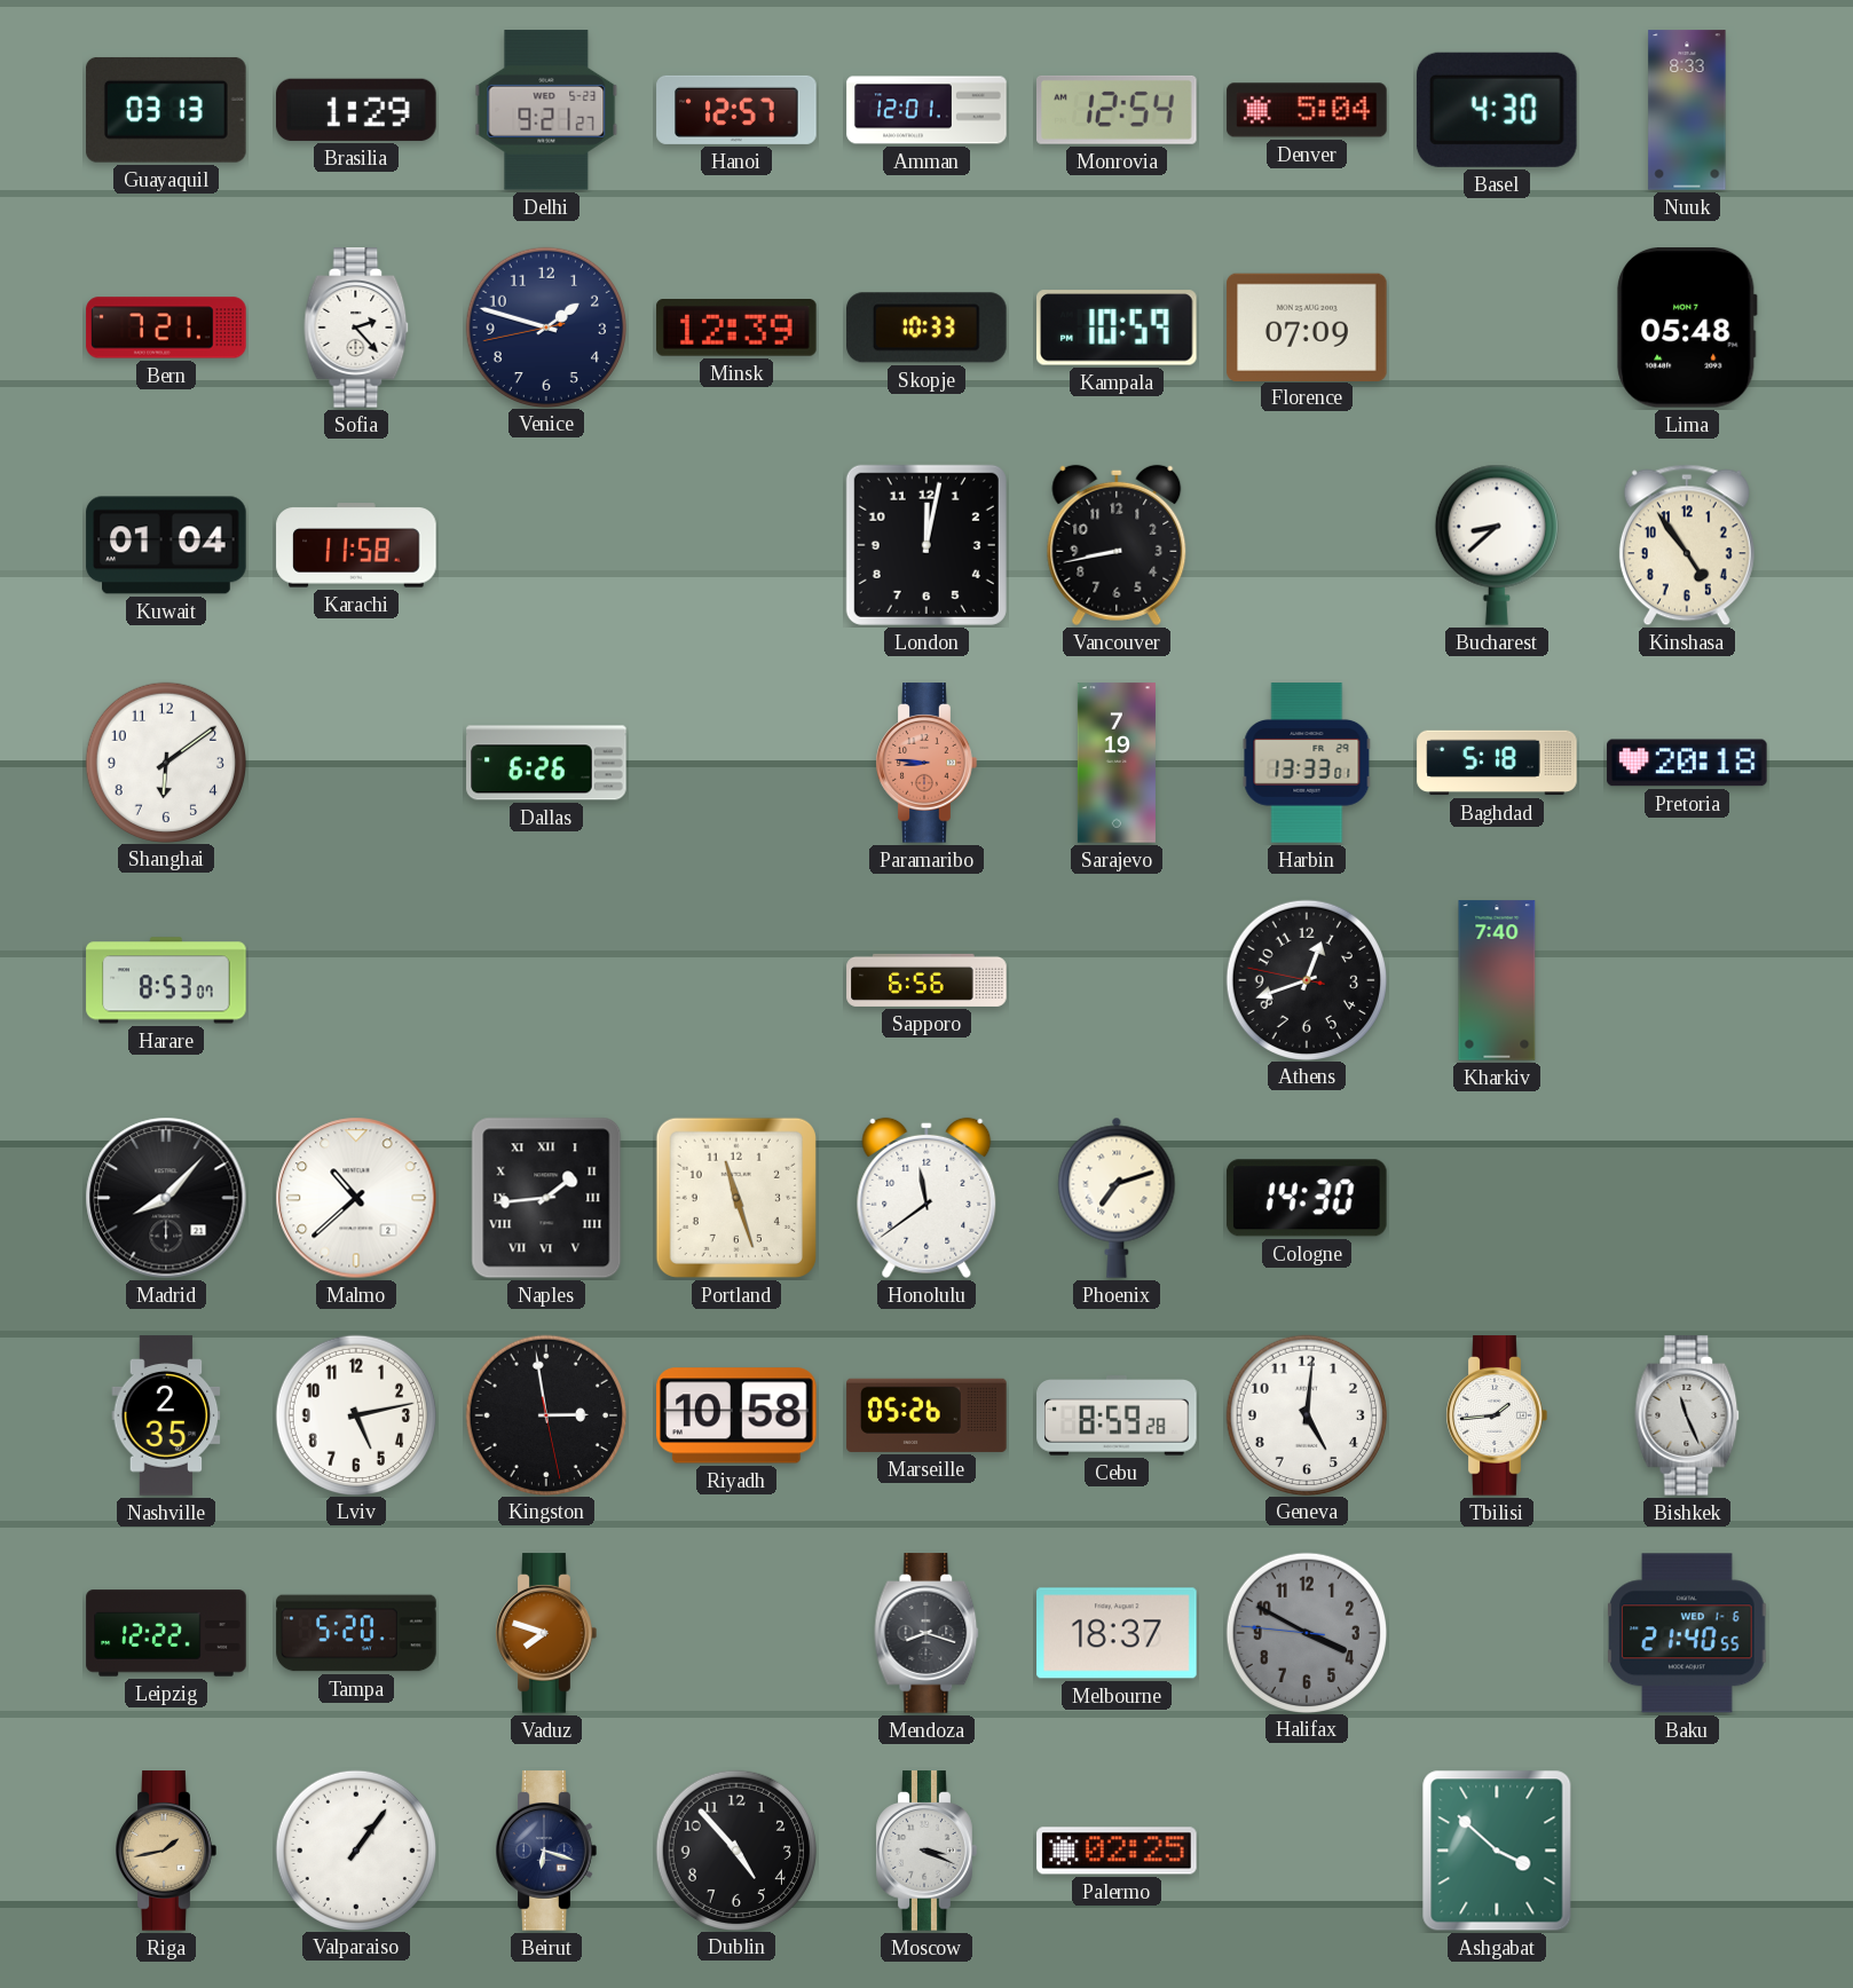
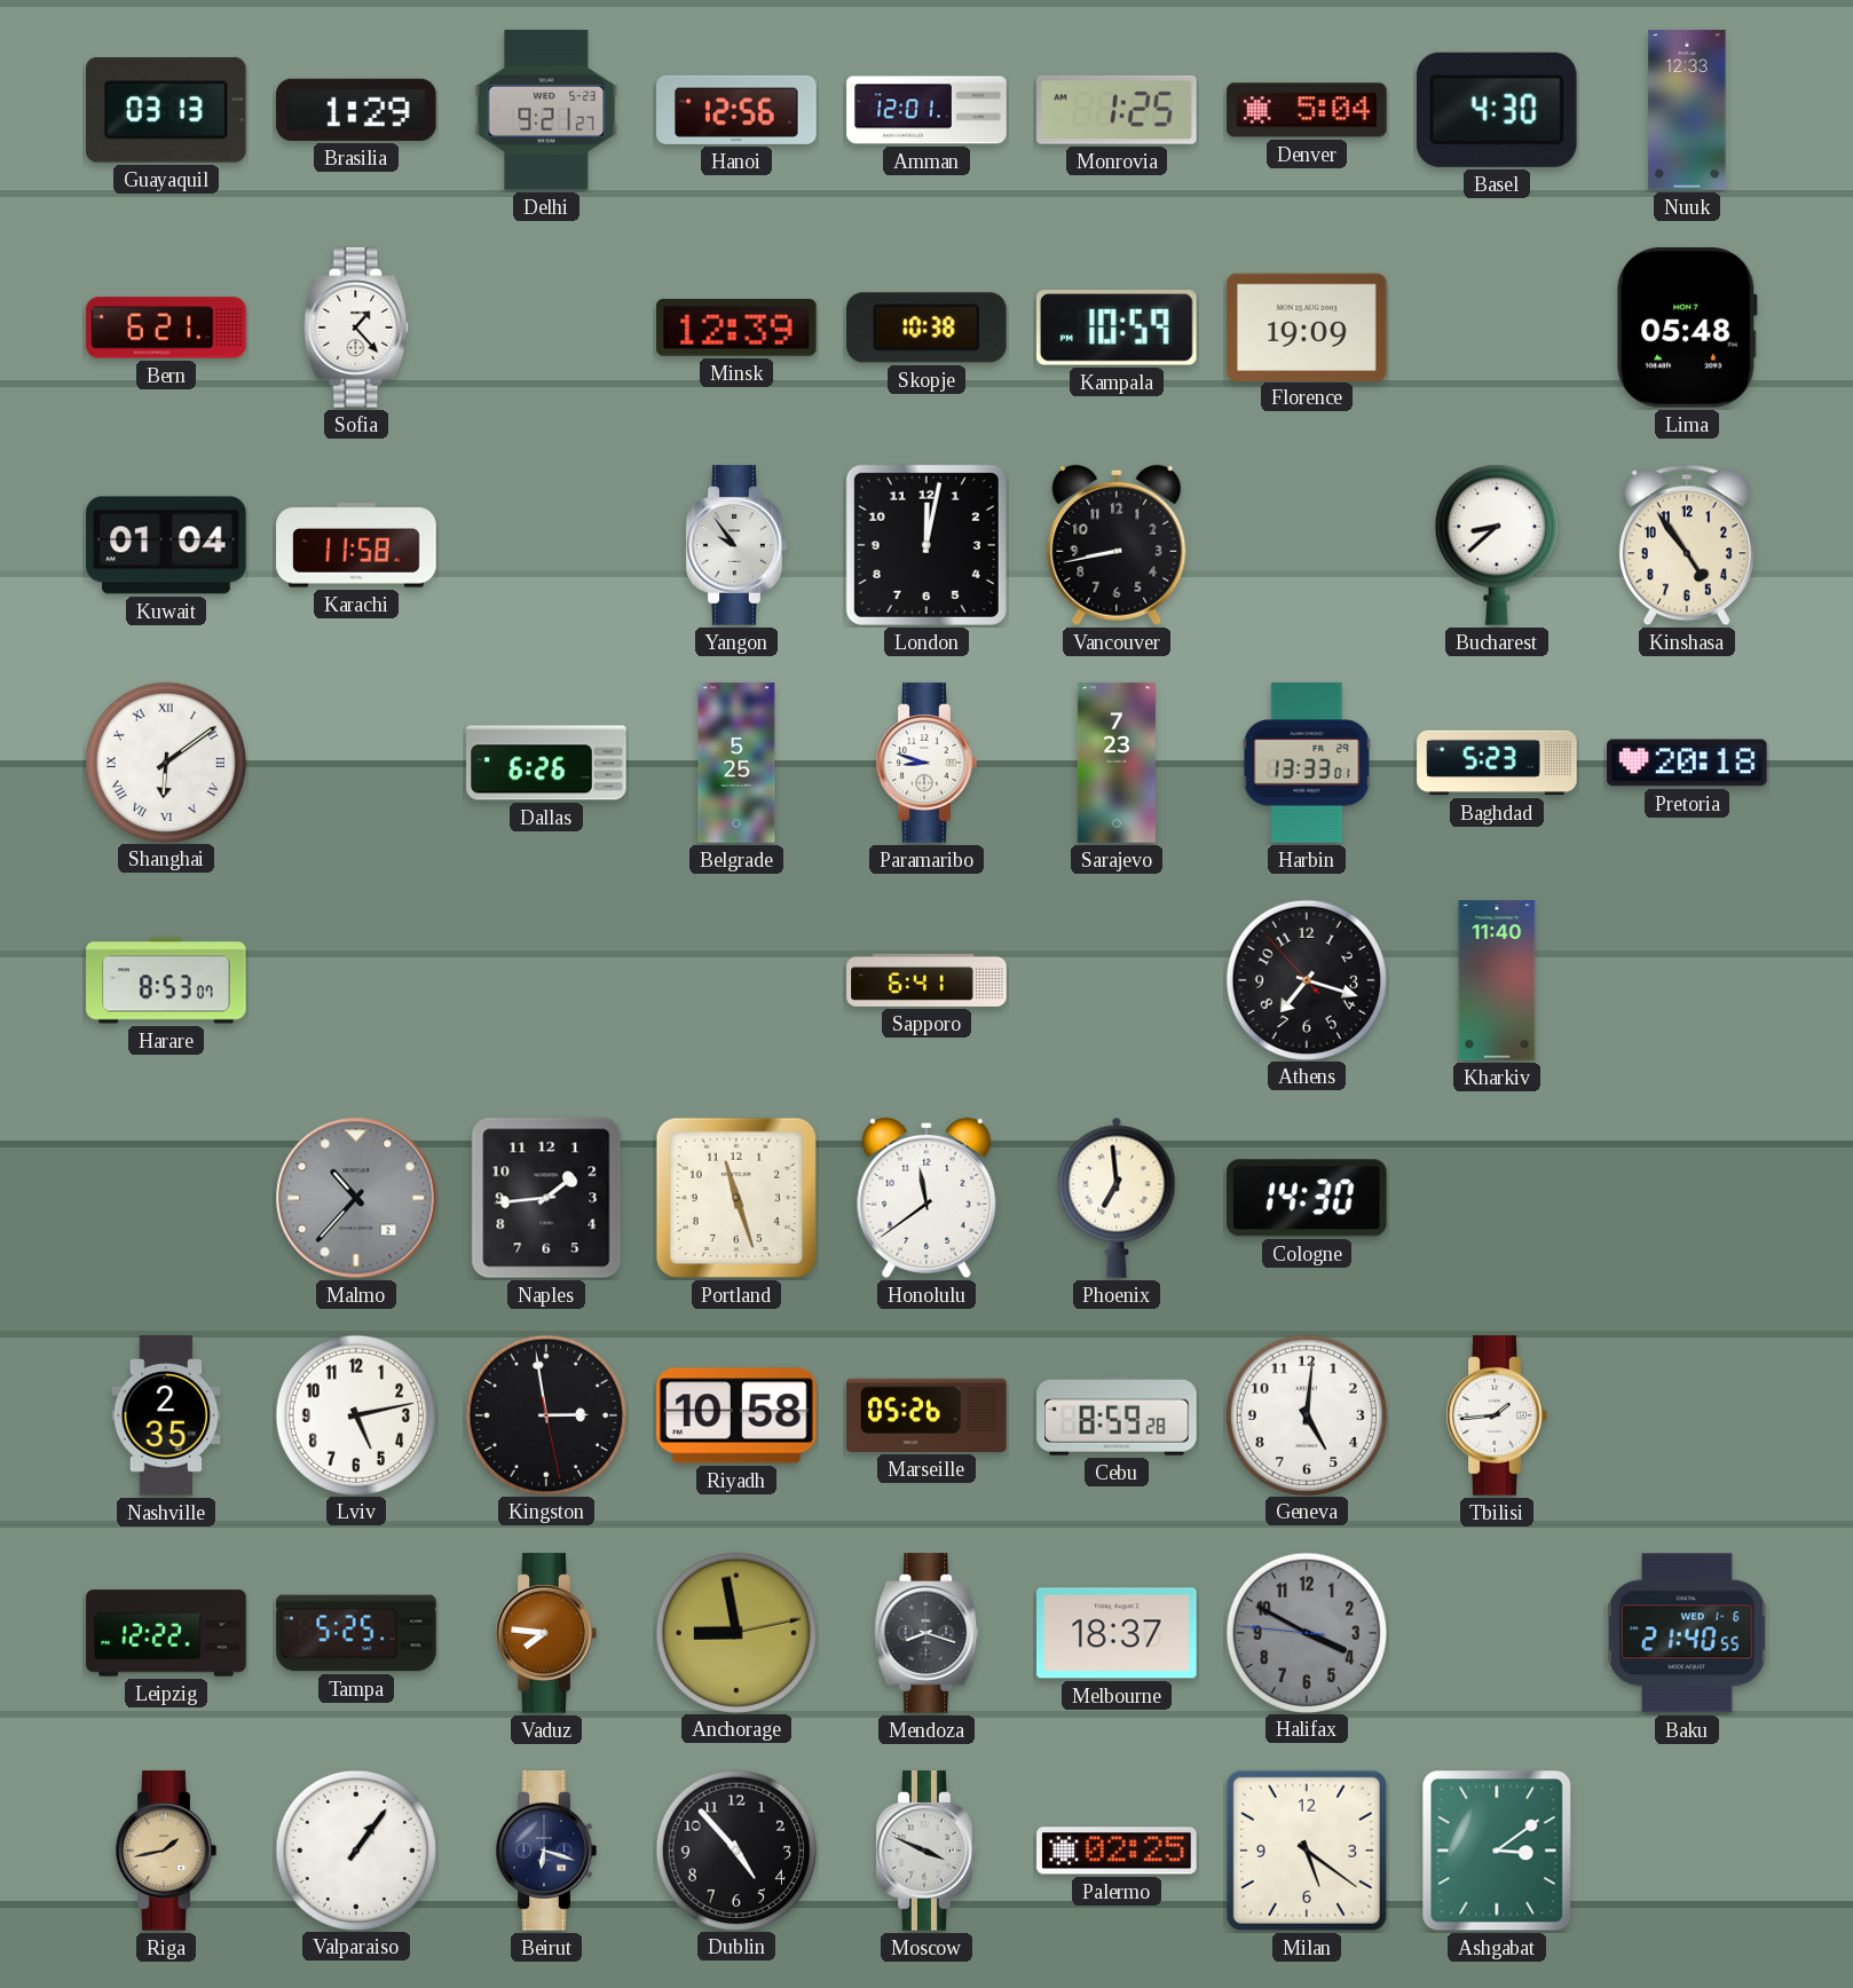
Hanoi: 12:57 -> 12:56
Monrovia: 12:54 -> 1:25
Nuuk: 8:33 -> 12:33
Bern: 7:21 -> 6:21
Sofia: 2:23 -> 1:23
Venice: 1:47 -> none
Skopje: 10:33 -> 10:38
Florence: 07:09 -> 19:09
Yangon: none -> 9:54
Shanghai numerals: Arabic -> Roman
Belgrade: none -> 5:25
Paramaribo: 8:46 -> 8:48
Paramaribo dial: salmon -> white
Sarajevo: 7:19 -> 7:23
Baghdad: 5:18 -> 5:23
Sapporo: 6:56 -> 6:41
Athens: 12:41 -> 7:17
Kharkiv: 7:40 -> 11:40
Madrid: 8:07 -> none
Malmo: 10:38 -> 10:37
Malmo dial: white -> grey
Naples numerals: Roman -> Arabic
Phoenix: 7:12 -> 6:59
Bishkek: 11:26 -> none
Tampa: 5:20 -> 5:25
Vaduz: 7:48 -> 7:46
Anchorage: none -> 8:58
Moscow: 3:19 -> 3:49
Milan: none -> 5:21
Ashgabat: 3:52 -> 3:09
